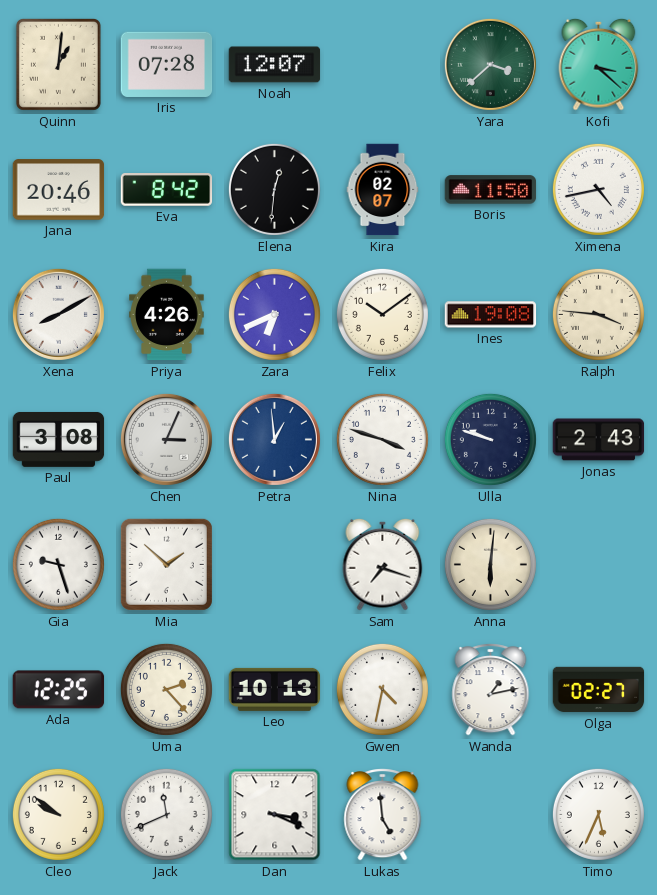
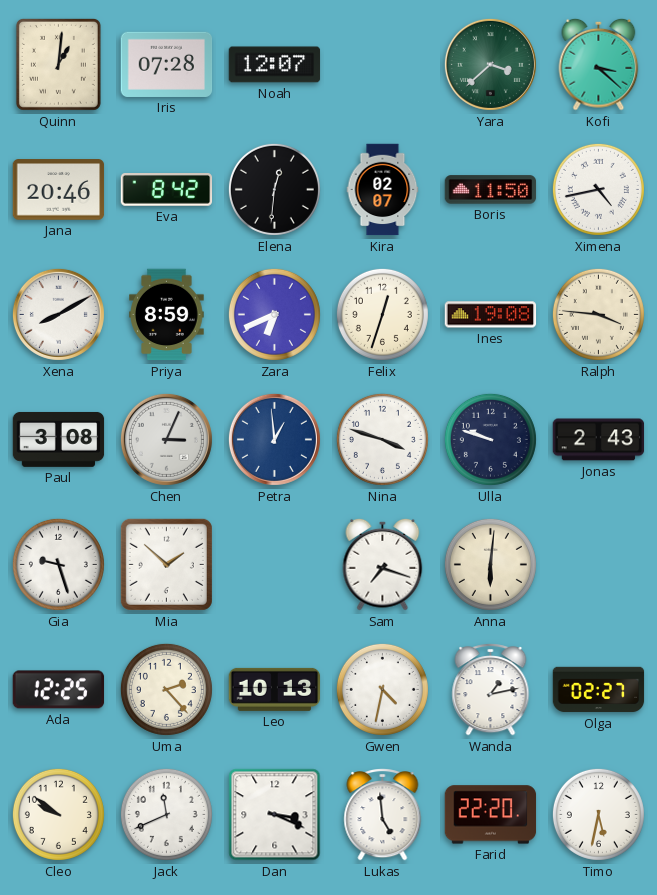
Priya: 4:26 -> 8:59
Felix: 10:09 -> 12:33
Farid: none -> 22:20
Timo: 5:34 -> 5:32
